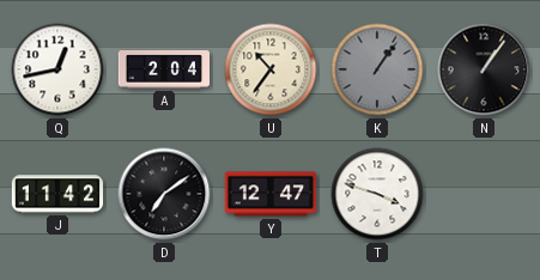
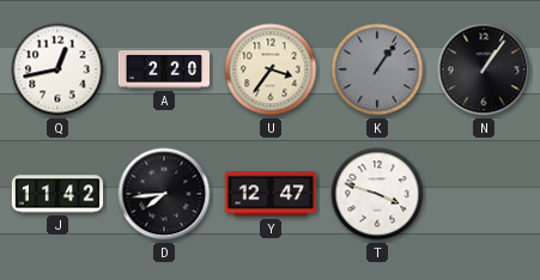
A: 2:04 -> 2:20
U: 10:36 -> 3:36
D: 7:09 -> 7:44
